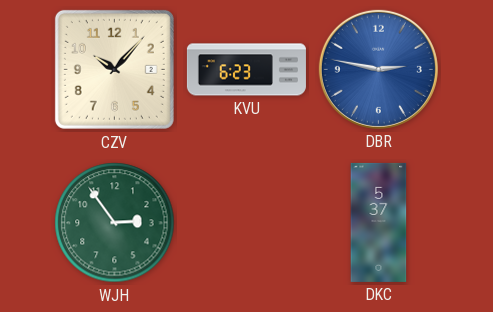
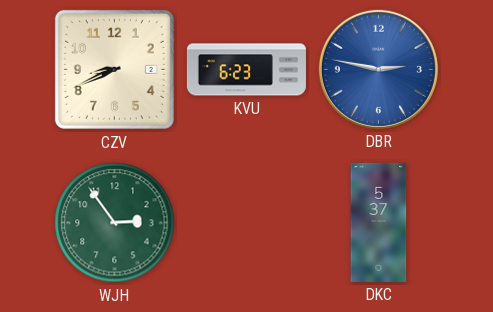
CZV: 10:07 -> 8:41
